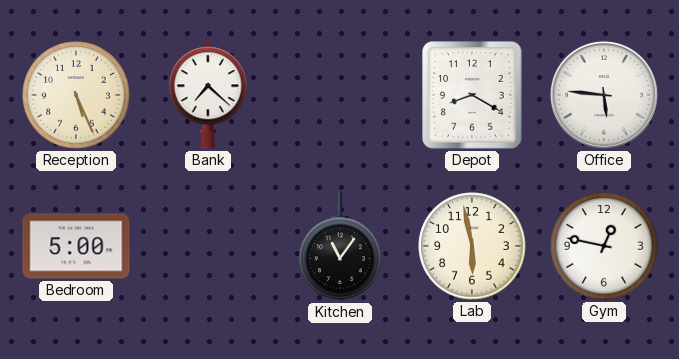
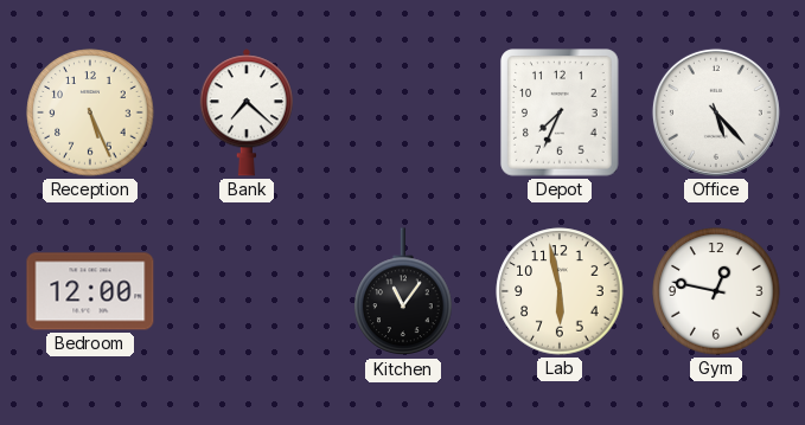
Depot: 8:20 -> 7:34
Office: 5:46 -> 5:23
Bedroom: 5:00 -> 12:00
